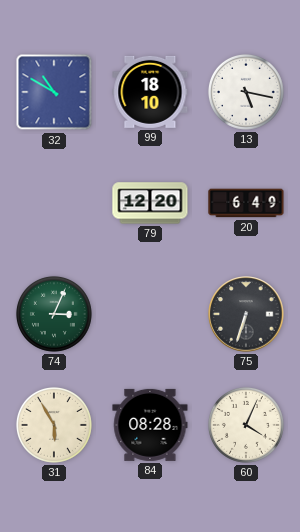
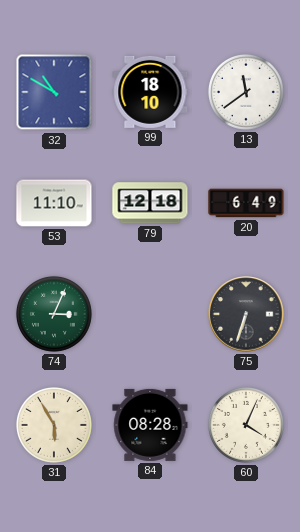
13: 5:17 -> 11:39
53: none -> 11:10
79: 12:20 -> 12:18
